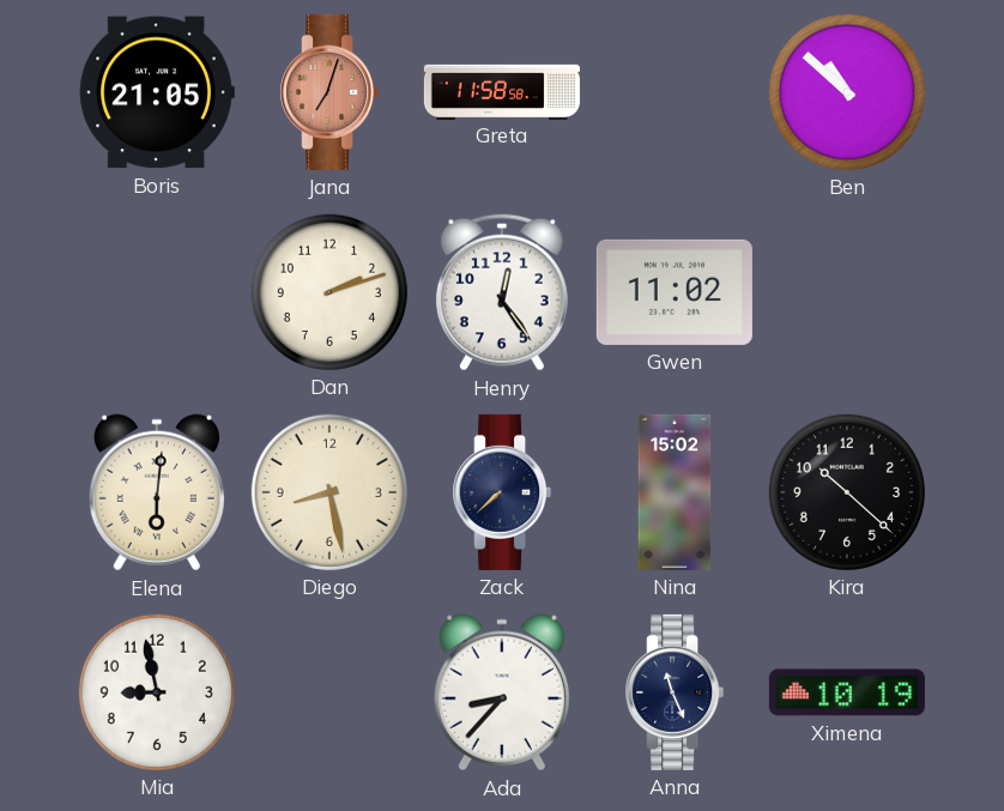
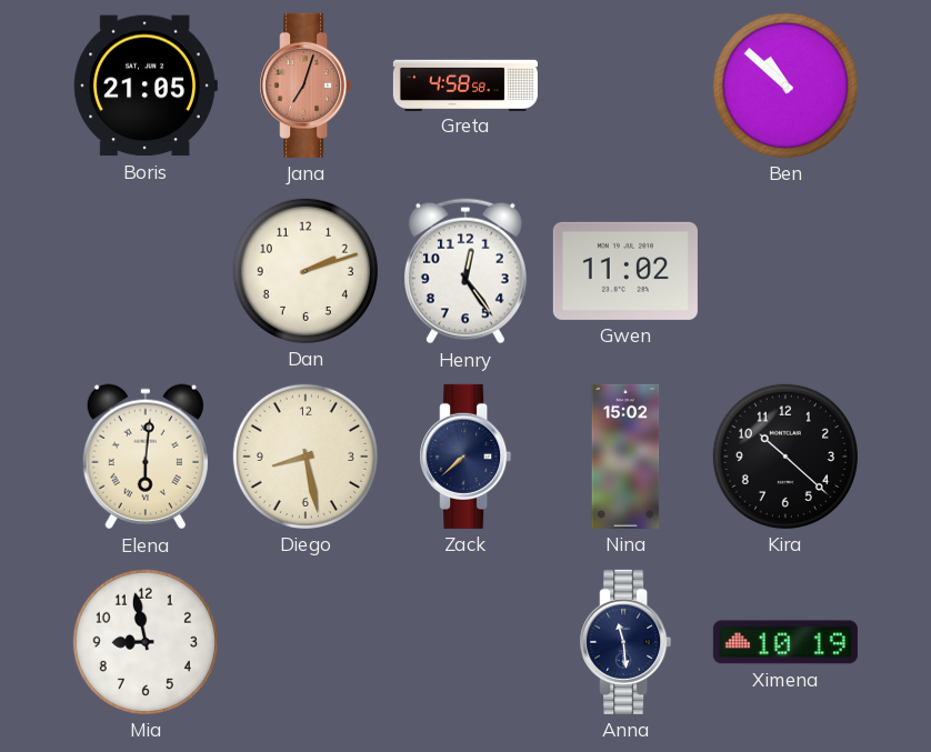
Greta: 11:58 -> 4:58
Ada: 8:37 -> none
Anna: 11:26 -> 11:29
